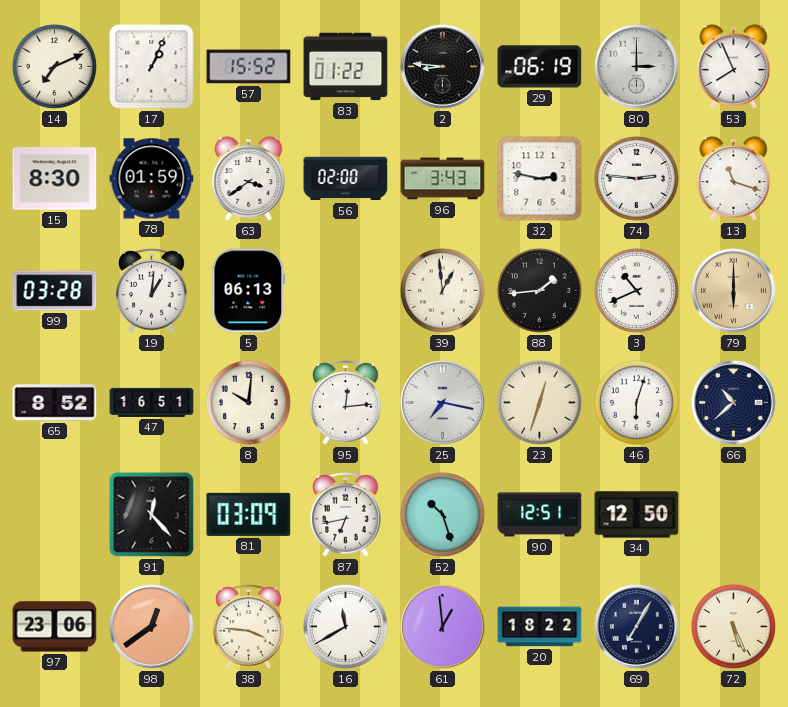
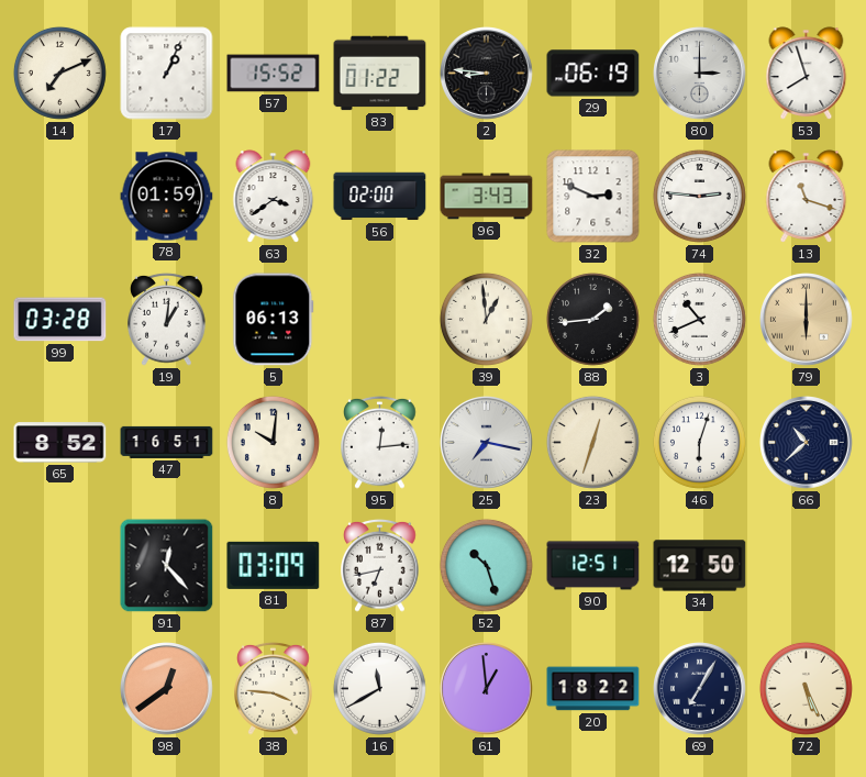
53: 7:56 -> 7:57
15: 8:30 -> none
32: 2:47 -> 2:49
97: 23:06 -> none
